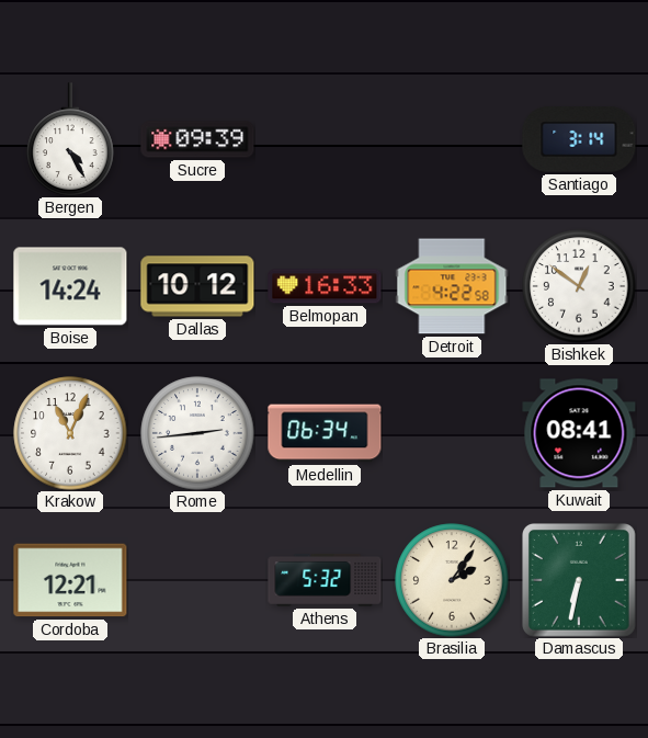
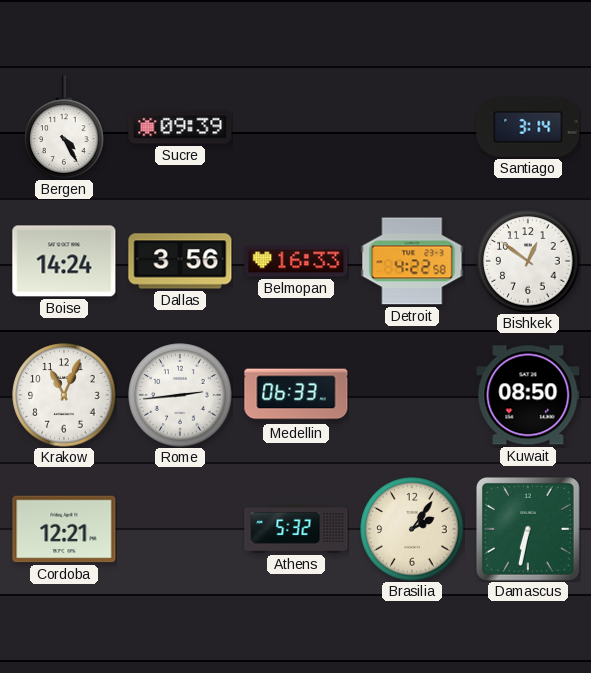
Dallas: 10:12 -> 3:56
Medellin: 06:34 -> 06:33
Kuwait: 08:41 -> 08:50
